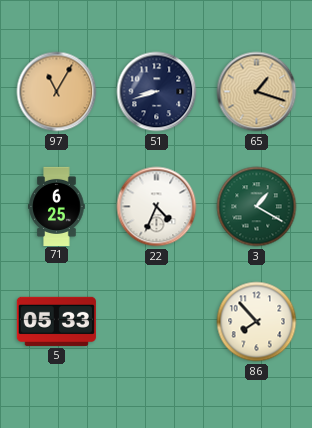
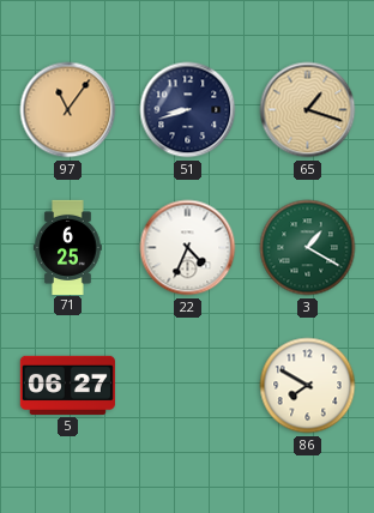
97: 11:05 -> 11:06
5: 05:33 -> 06:27
86: 7:53 -> 7:50
